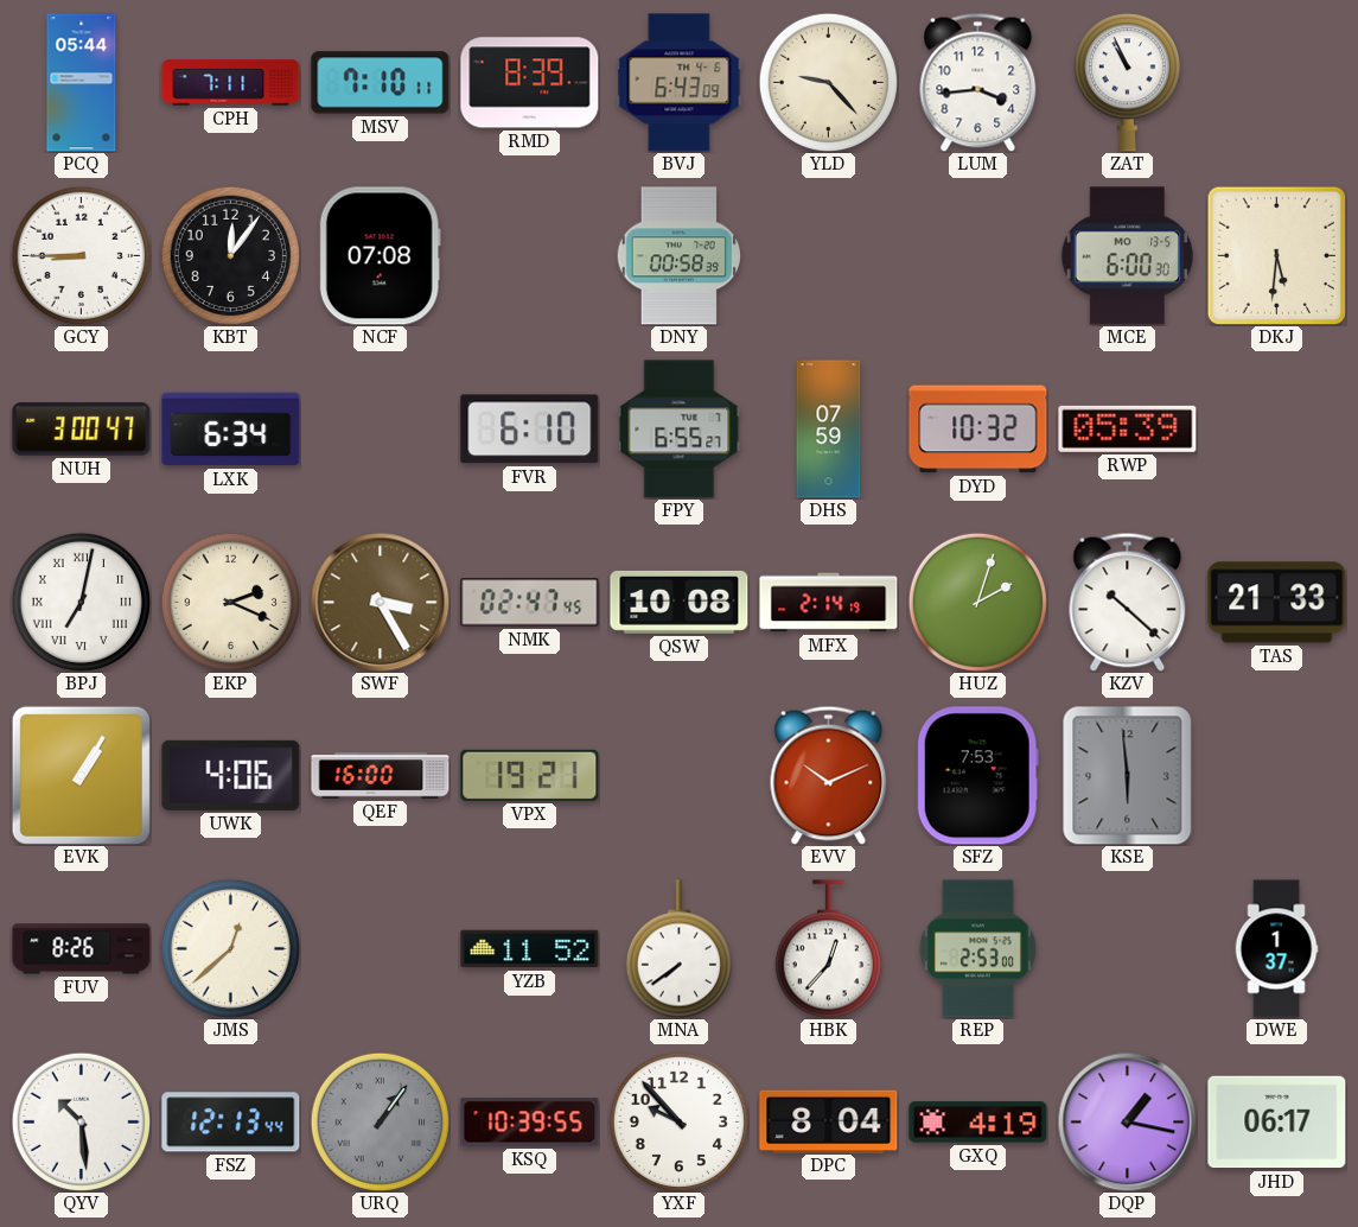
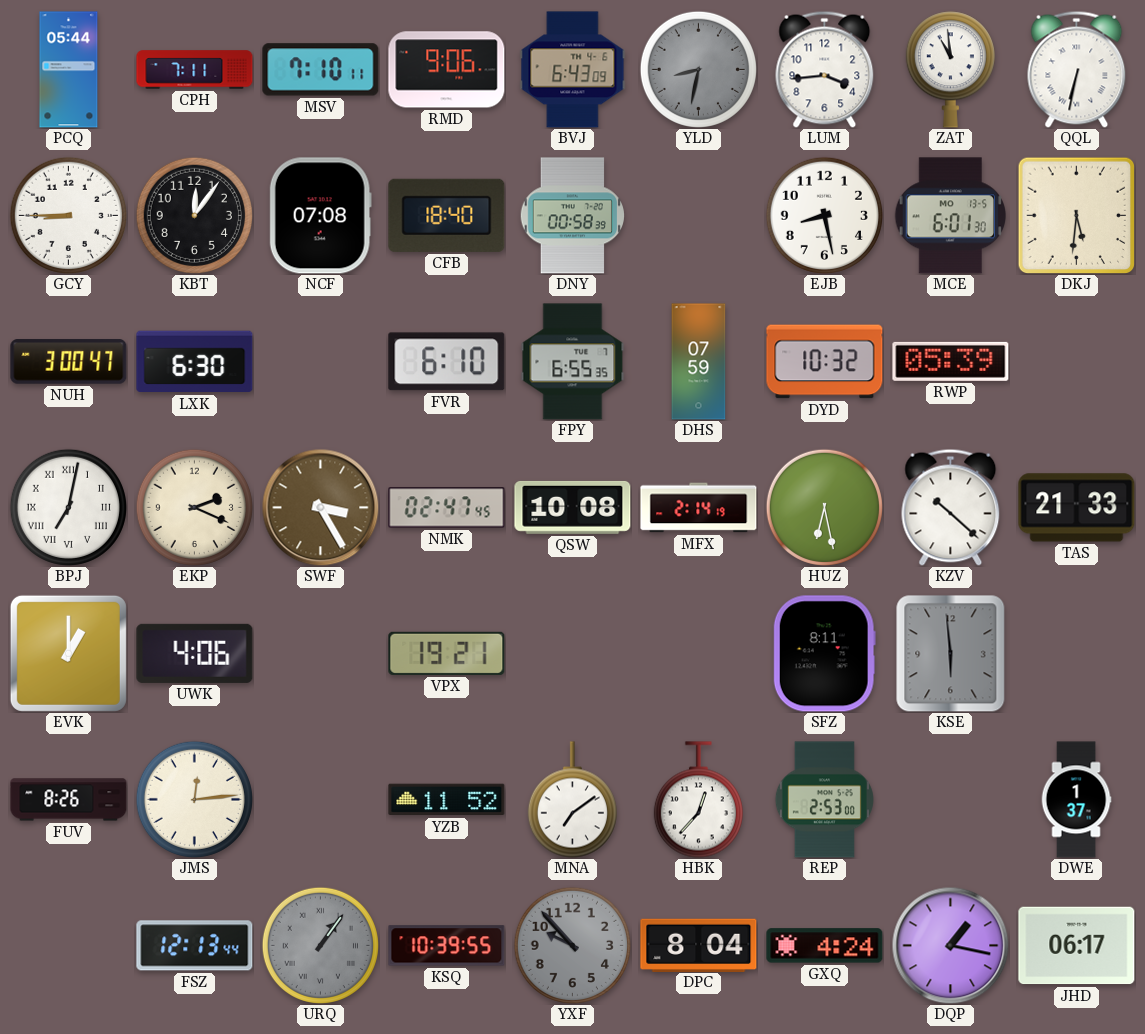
RMD: 8:39 -> 9:06
YLD: 9:23 -> 8:32
YLD dial: cream -> grey
ZAT: 10:56 -> 10:59
QQL: none -> 6:32
CFB: none -> 18:40
EJB: none -> 8:28
MCE: 6:00 -> 6:01
LXK: 6:34 -> 6:30
FPY: 6:55:27 -> 6:55:35
HUZ: 2:03 -> 6:28
EVK: 1:05 -> 1:00
QEF: 16:00 -> none
EVV: 10:11 -> none
SFZ: 7:53 -> 8:11
JMS: 12:38 -> 12:14
MNA: 7:39 -> 7:09
QYV: 10:29 -> none
YXF dial: white -> grey
GXQ: 4:19 -> 4:24
